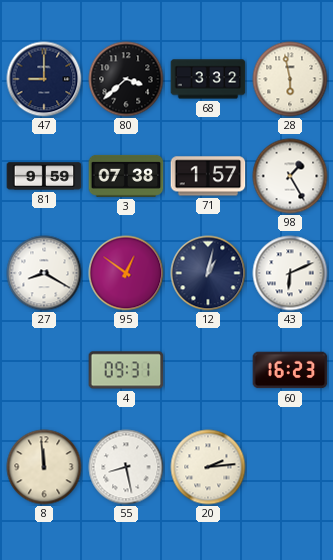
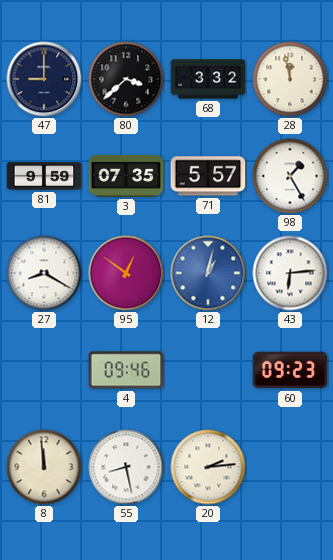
28: 5:58 -> 11:58
3: 07:38 -> 07:35
71: 1:57 -> 5:57
12 dial: navy -> blue
43: 6:11 -> 6:14
4: 09:31 -> 09:46
60: 16:23 -> 09:23
